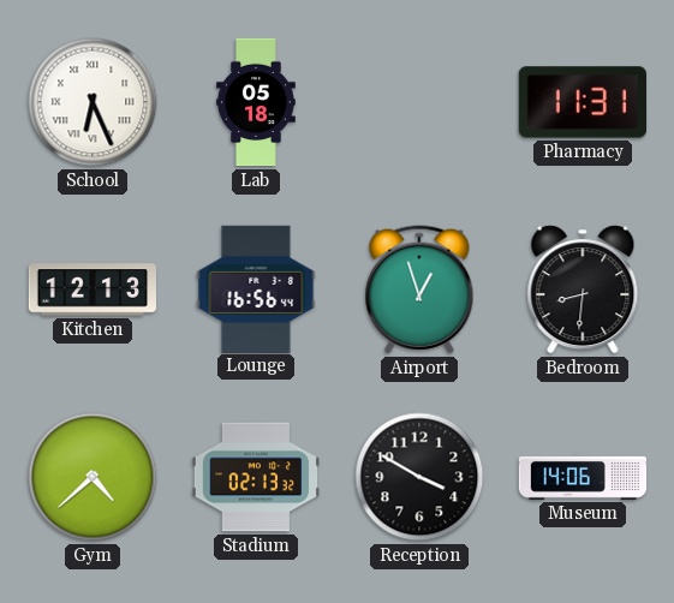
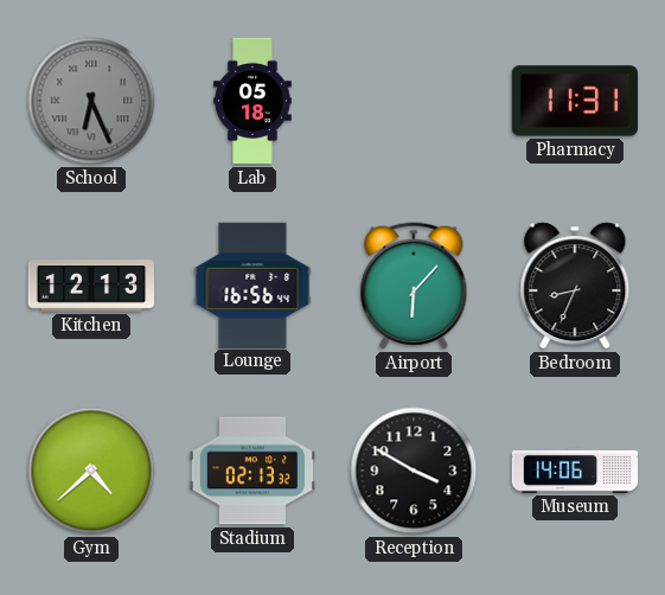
School dial: white -> grey
Airport: 12:57 -> 6:07
Bedroom: 8:31 -> 8:34
